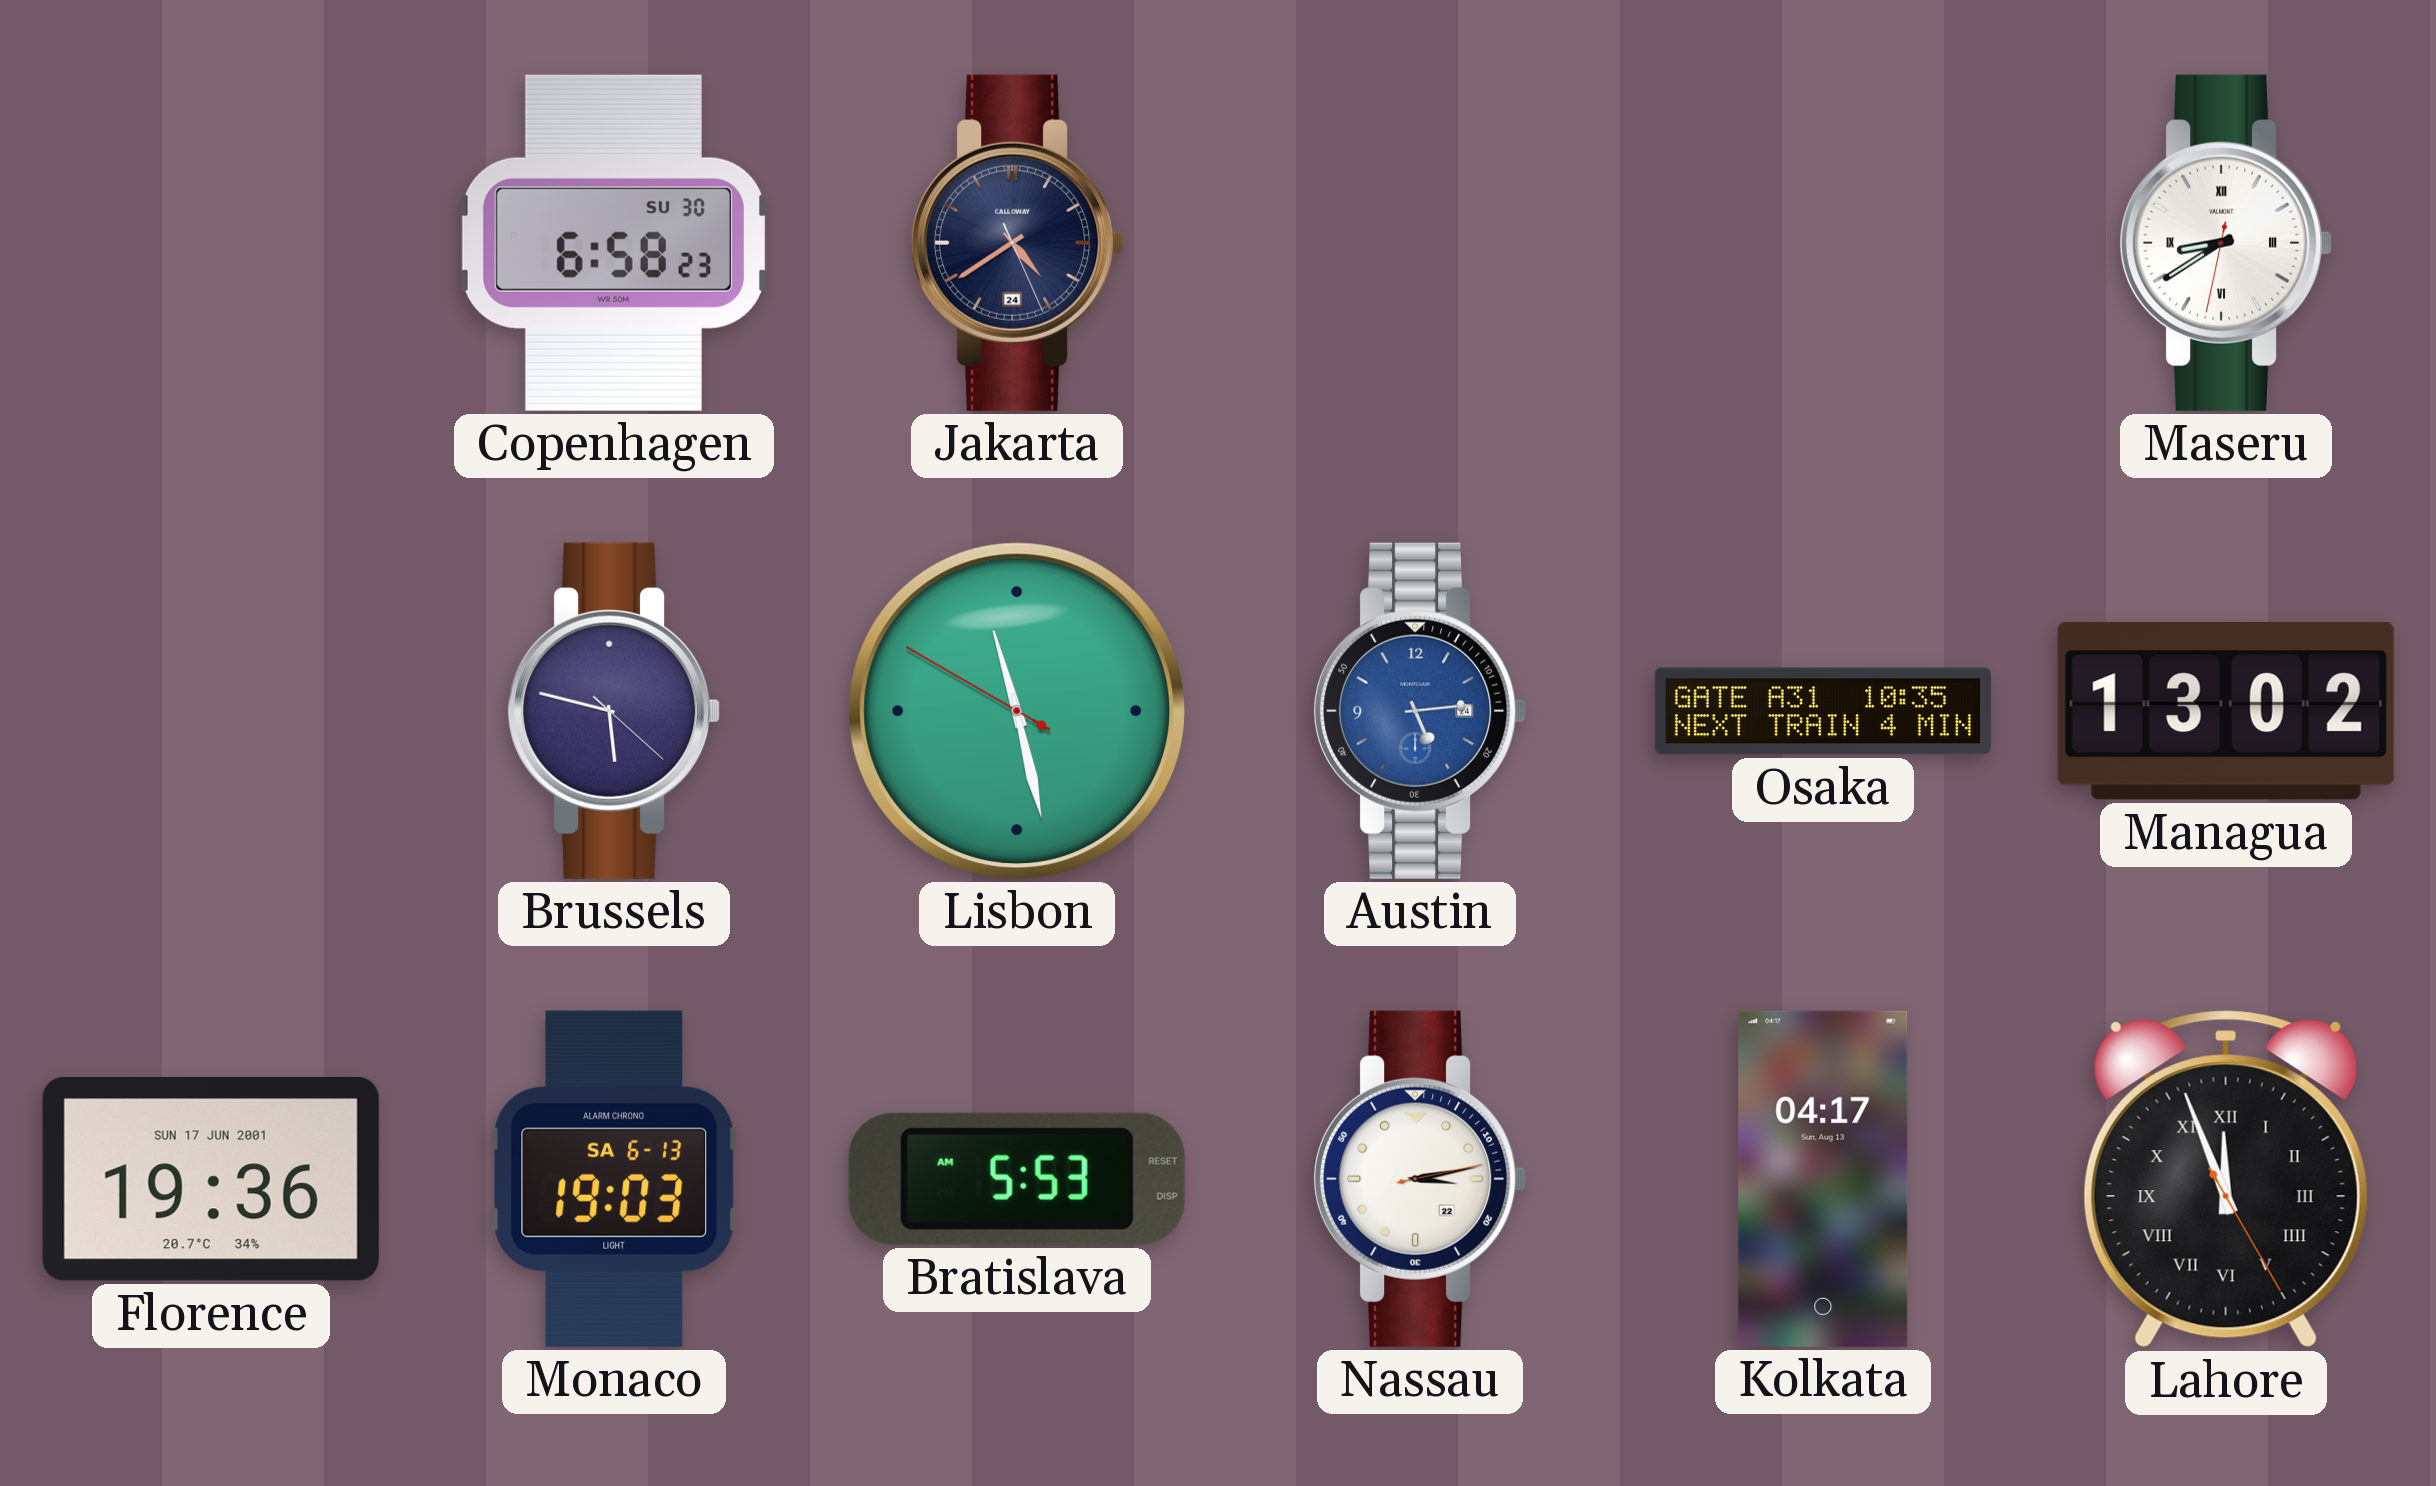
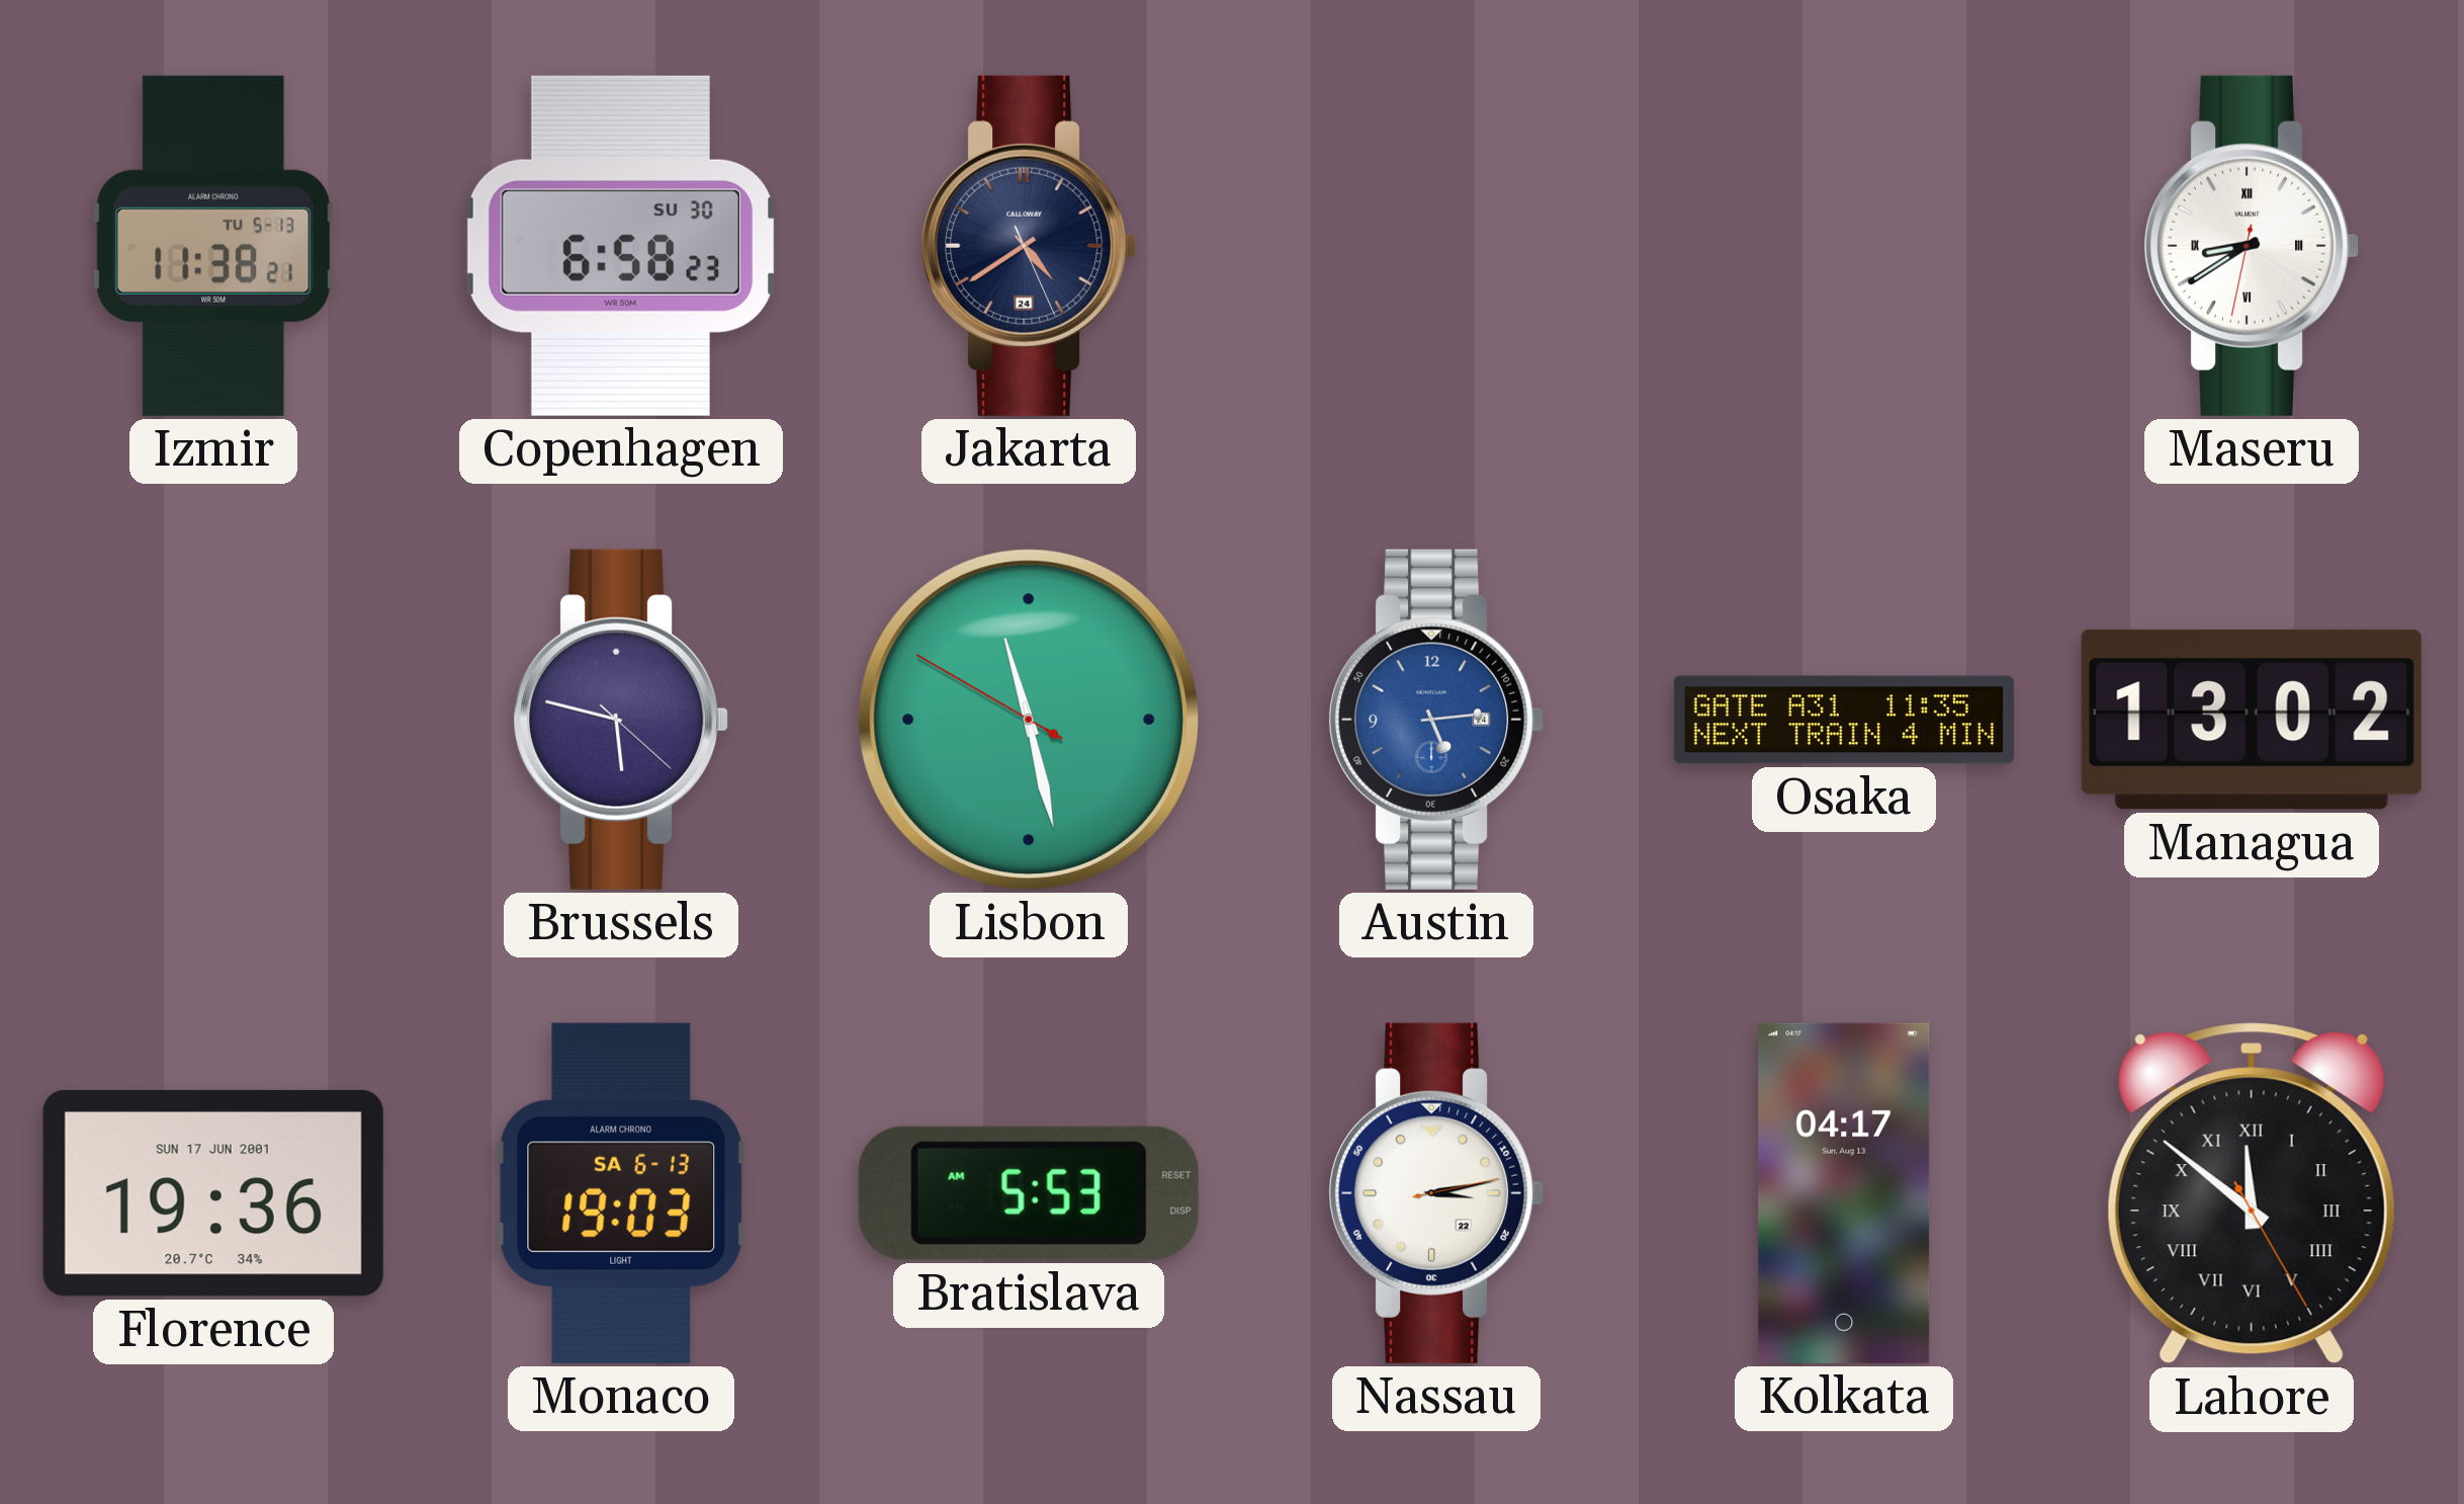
Izmir: none -> 11:38
Osaka: 10:35 -> 11:35
Lahore: 11:56 -> 11:51
